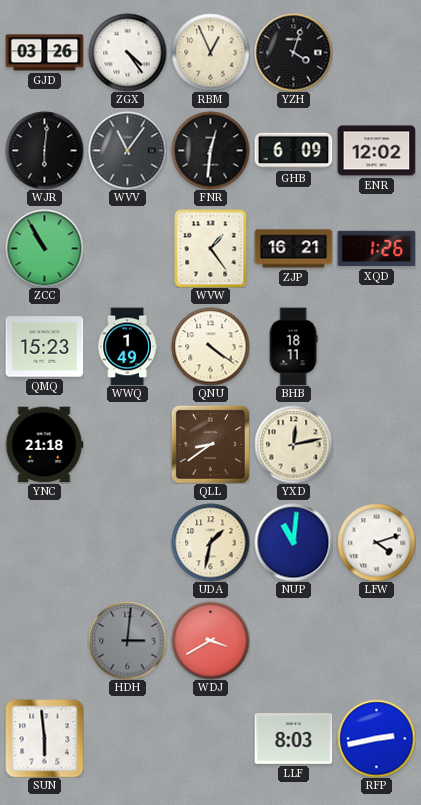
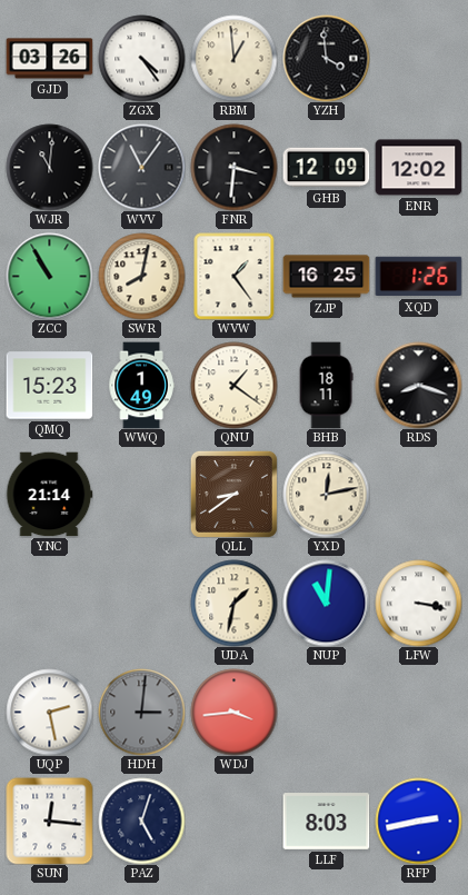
RBM: 12:56 -> 12:59
YZH: 4:03 -> 3:59
WJR: 6:01 -> 11:01
FNR: 12:31 -> 3:31
GHB: 6:09 -> 12:09
SWR: none -> 8:02
ZJP: 16:21 -> 16:25
QNU: 4:21 -> 1:21
RDS: none -> 8:18
YNC: 21:18 -> 21:14
LFW: 4:12 -> 3:17
UQP: none -> 2:28
WDJ: 3:40 -> 3:44
SUN: 5:59 -> 12:16
PAZ: none -> 5:03
